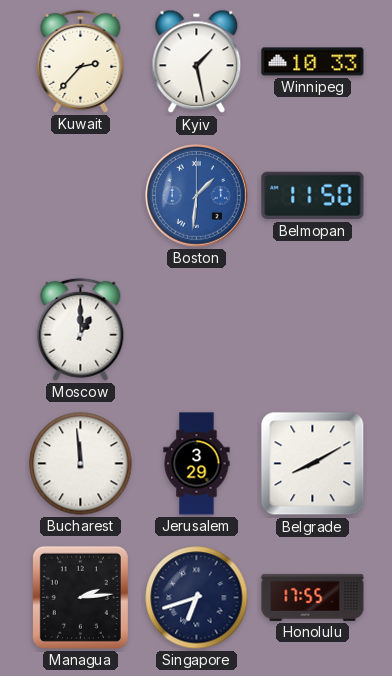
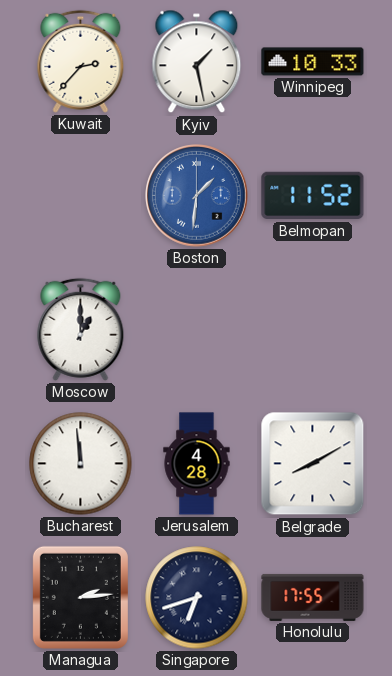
Belmopan: 11:50 -> 11:52
Jerusalem: 3:29 -> 4:28
